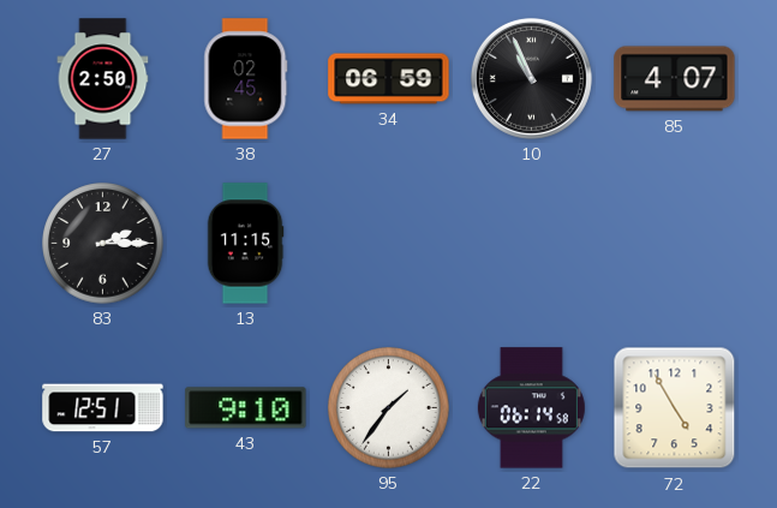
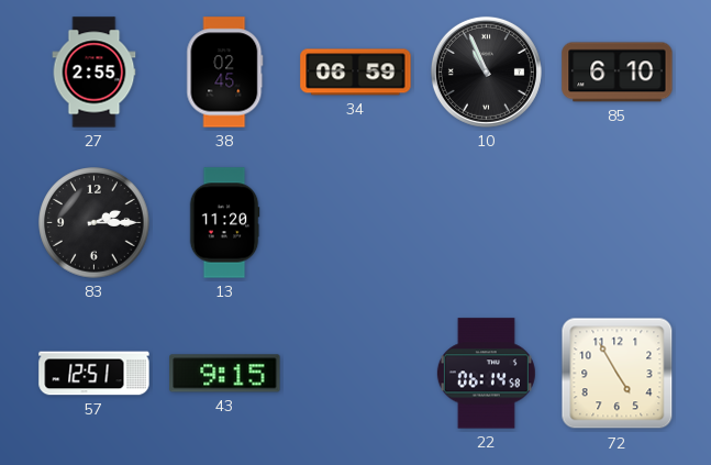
27: 2:50 -> 2:55
85: 4:07 -> 6:10
13: 11:15 -> 11:20
43: 9:10 -> 9:15
95: 1:36 -> none
